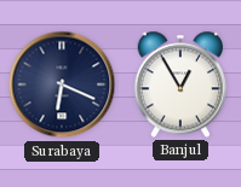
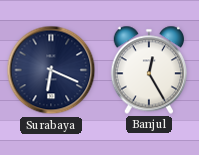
Banjul: 12:55 -> 12:25
